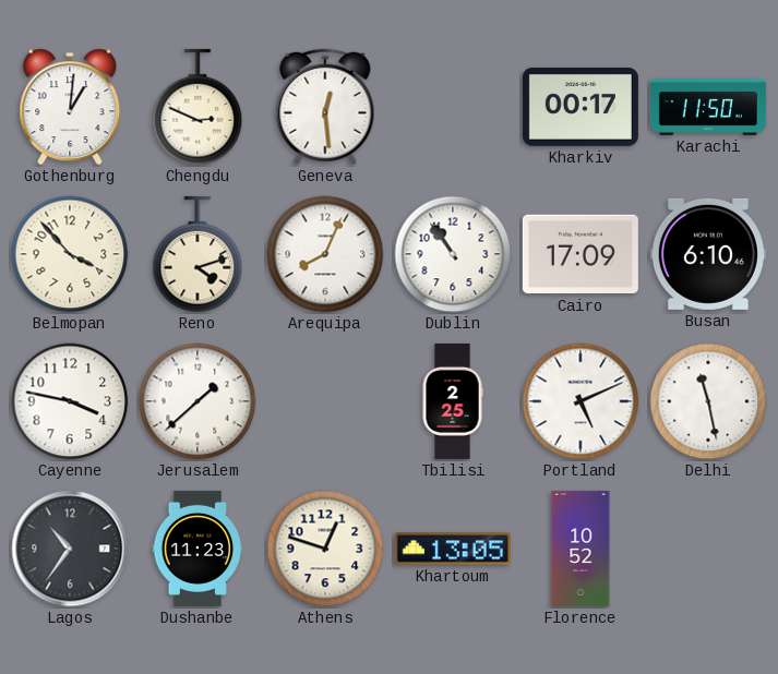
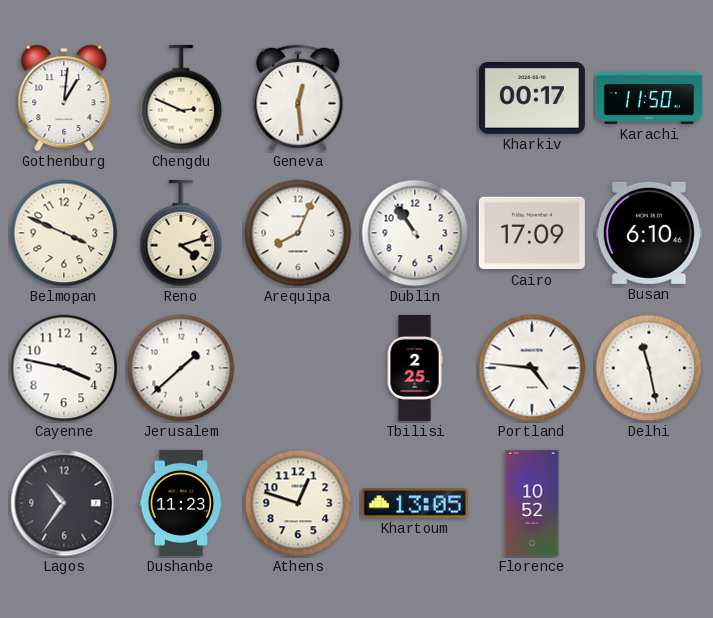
Belmopan: 3:53 -> 3:49
Portland: 5:11 -> 4:46
